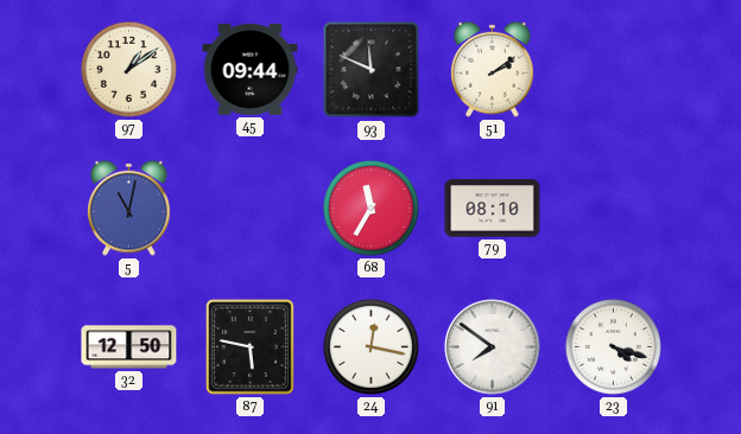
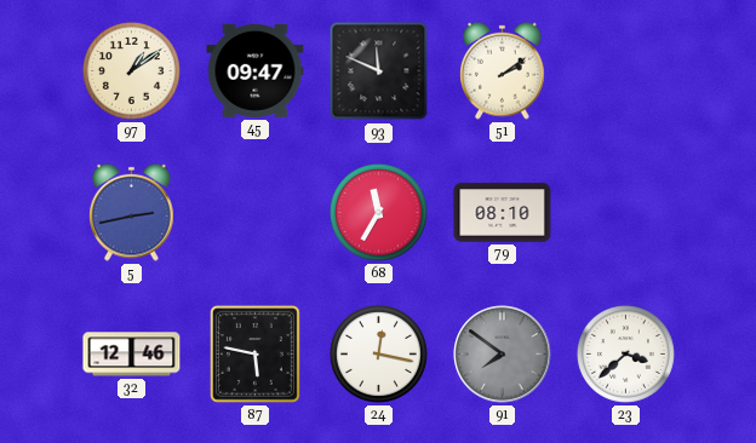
45: 09:44 -> 09:47
5: 11:02 -> 2:43
32: 12:50 -> 12:46
91 dial: white -> grey
23: 4:18 -> 3:38
